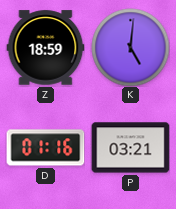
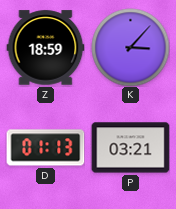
K: 5:01 -> 3:07
D: 01:16 -> 01:13
